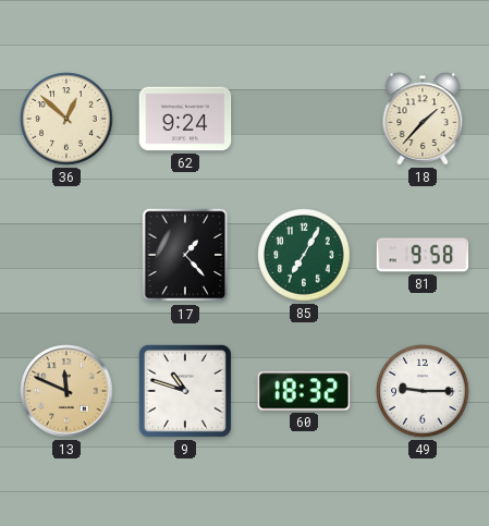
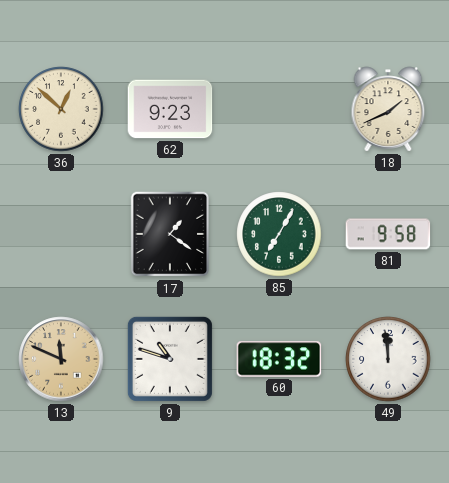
62: 9:24 -> 9:23
18: 1:37 -> 1:41
17: 1:23 -> 1:21
49: 9:15 -> 11:59
